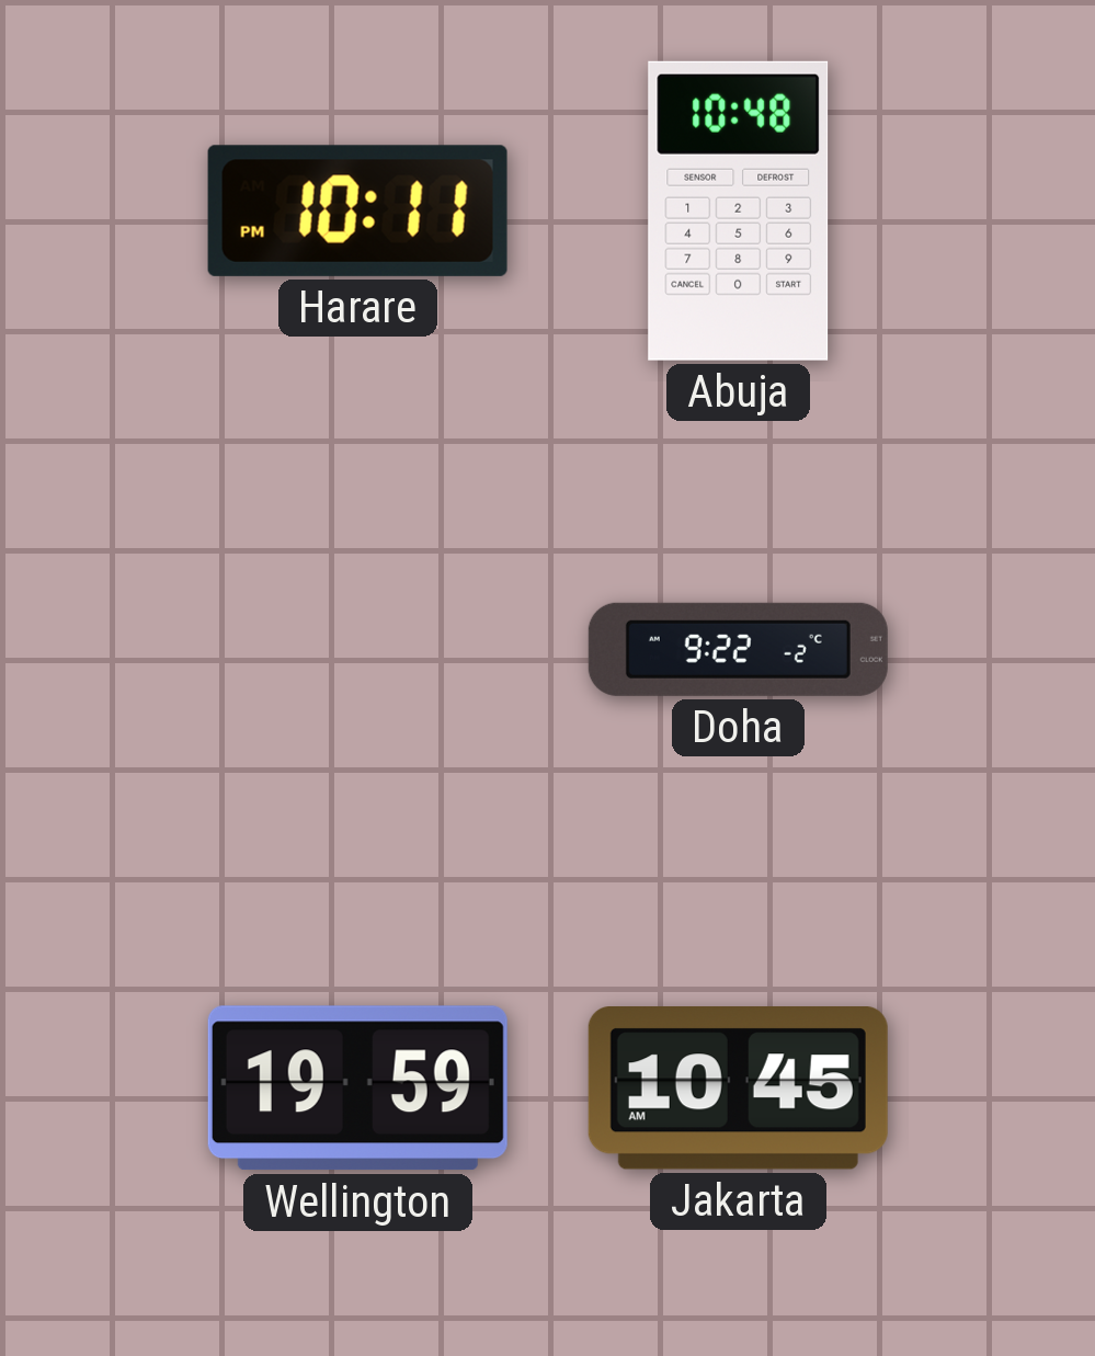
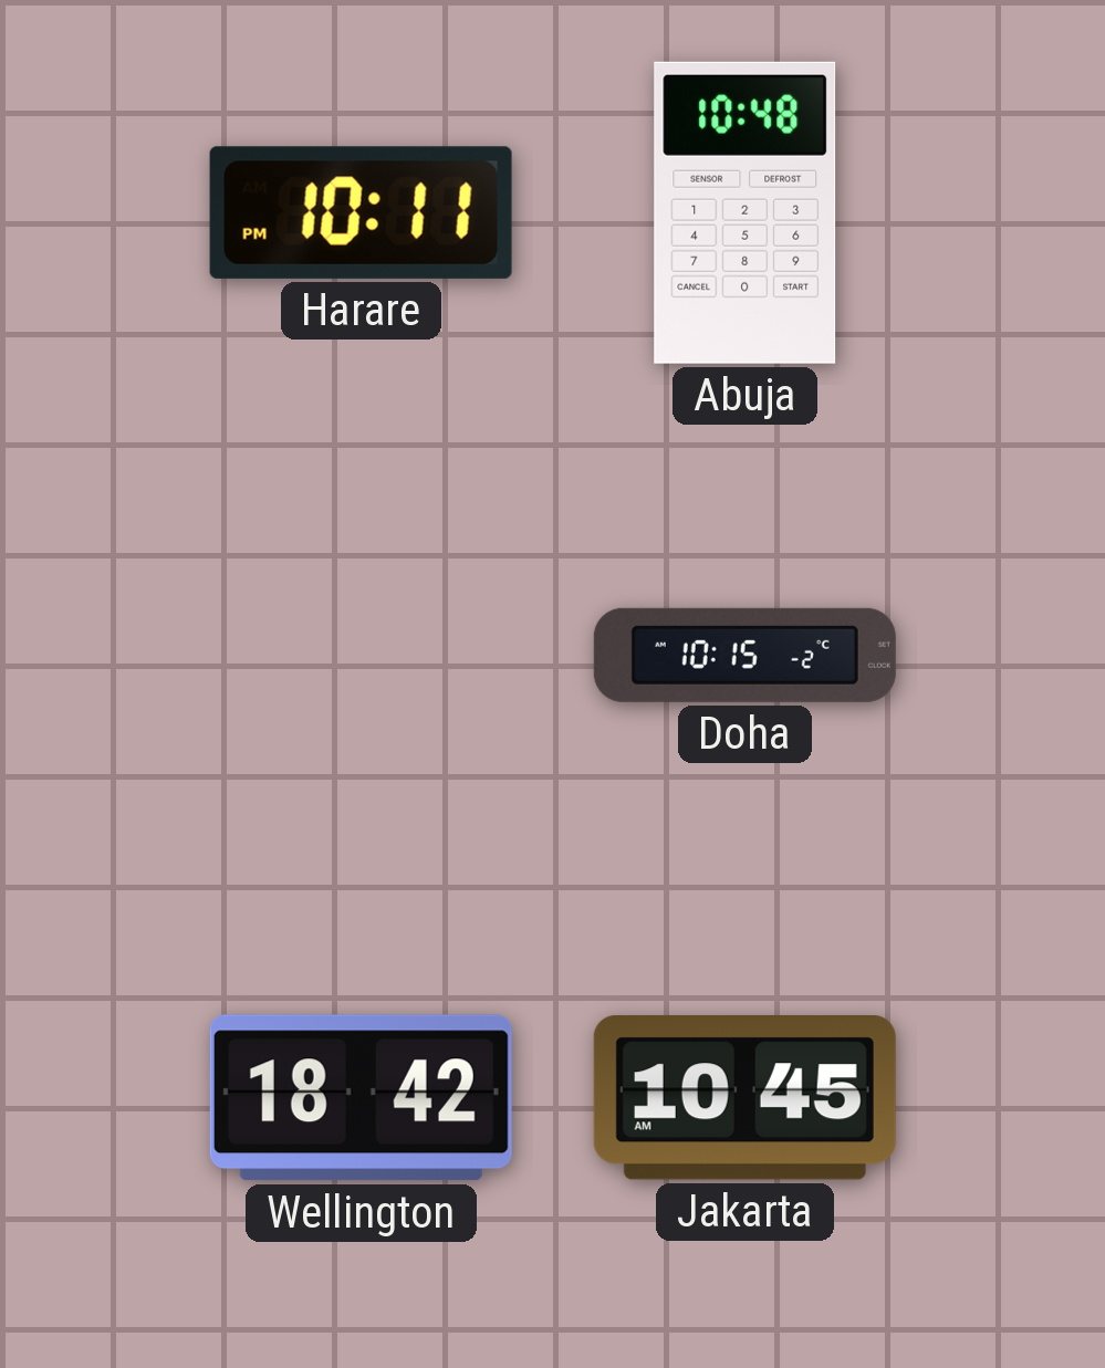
Doha: 9:22 -> 10:15
Wellington: 19:59 -> 18:42
